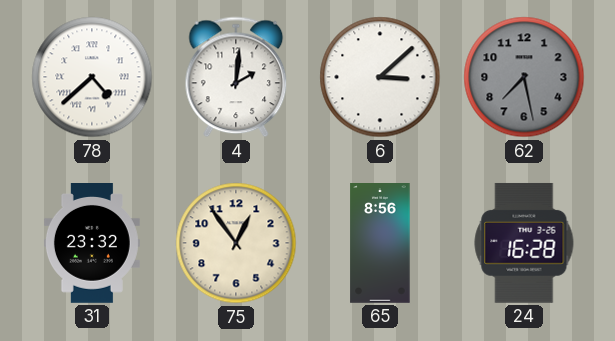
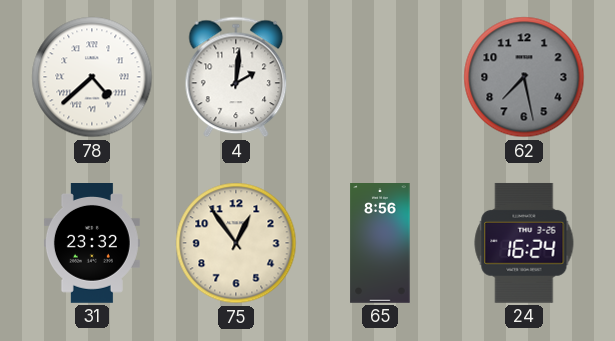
6: 3:08 -> none
24: 16:28 -> 16:24
